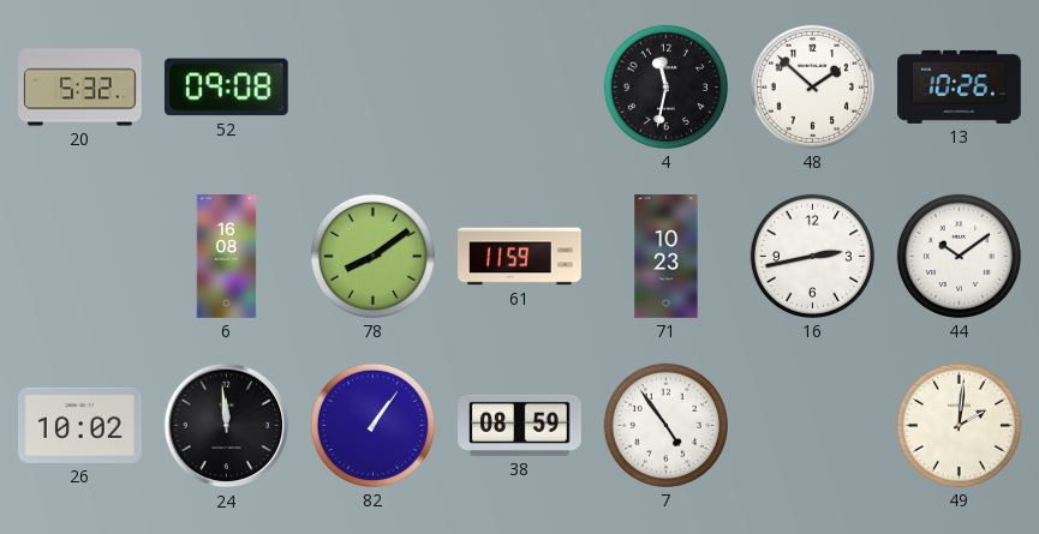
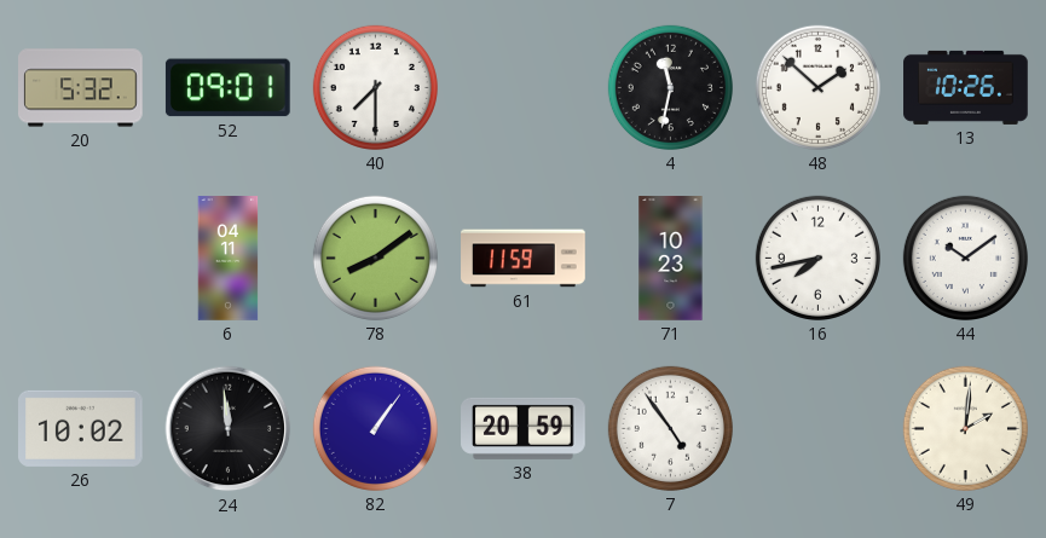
52: 09:08 -> 09:01
40: none -> 7:30
6: 16:08 -> 04:11
16: 2:43 -> 7:43
38: 08:59 -> 20:59
